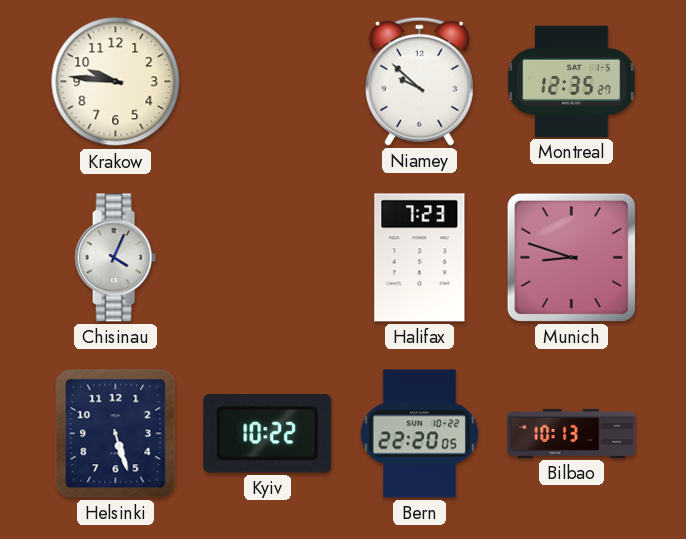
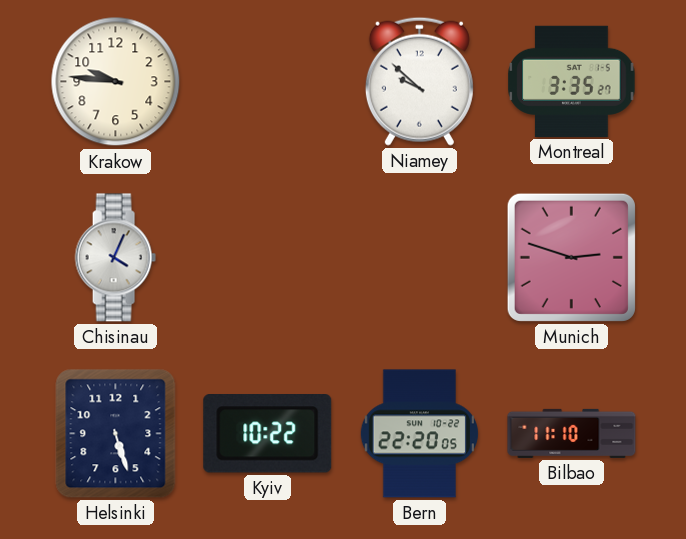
Montreal: 12:35 -> 3:35
Halifax: 7:23 -> none
Munich: 8:48 -> 2:48
Bilbao: 10:13 -> 11:10
